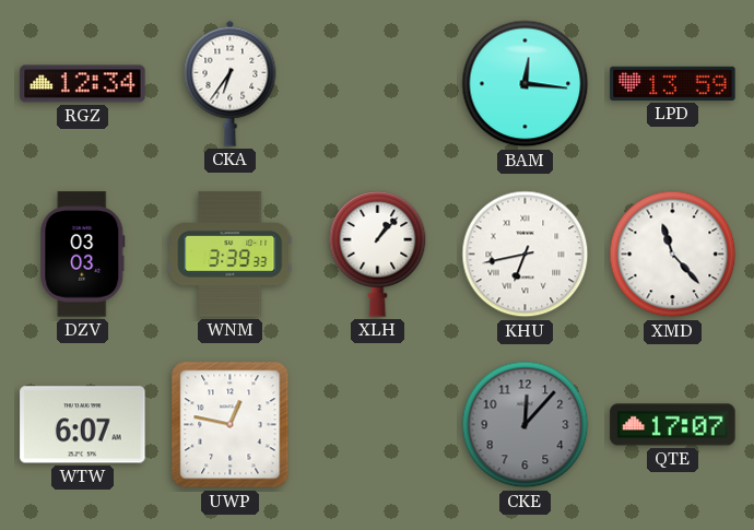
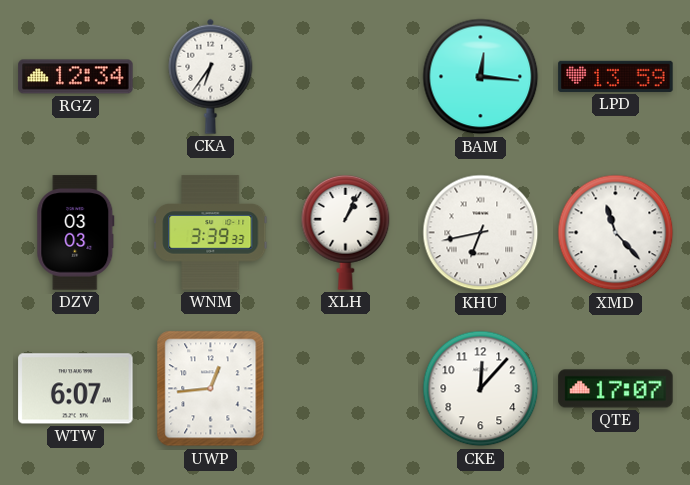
XLH: 1:07 -> 1:04
UWP: 12:47 -> 12:44
CKE dial: grey -> white
